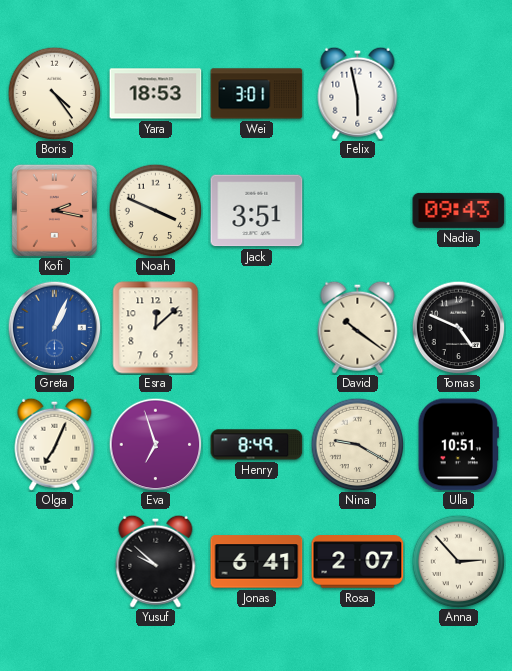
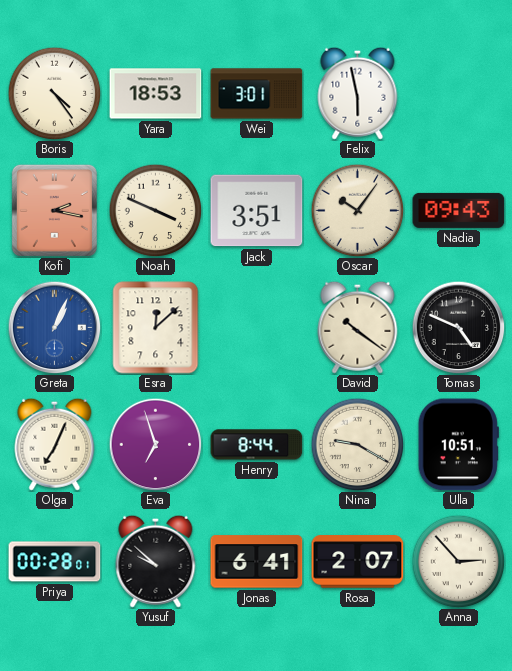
Oscar: none -> 10:06
Henry: 8:49 -> 8:44
Priya: none -> 00:28
